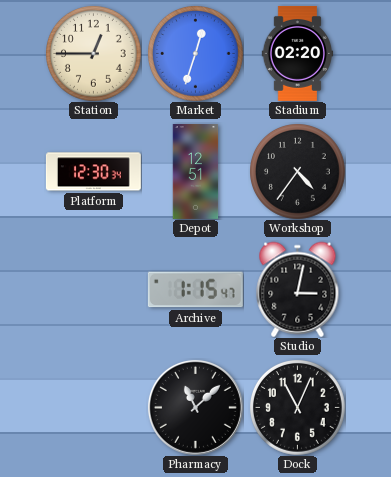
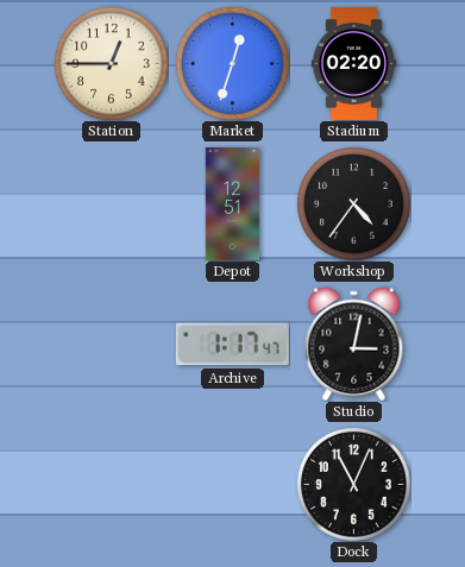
Platform: 12:30 -> none
Archive: 1:15 -> 1:17
Pharmacy: 11:08 -> none
